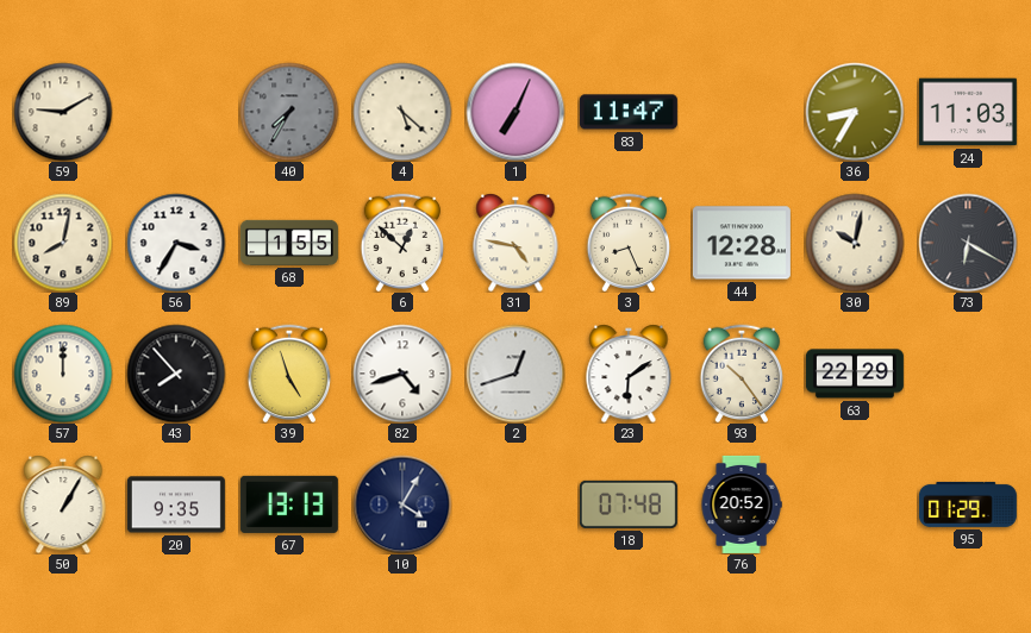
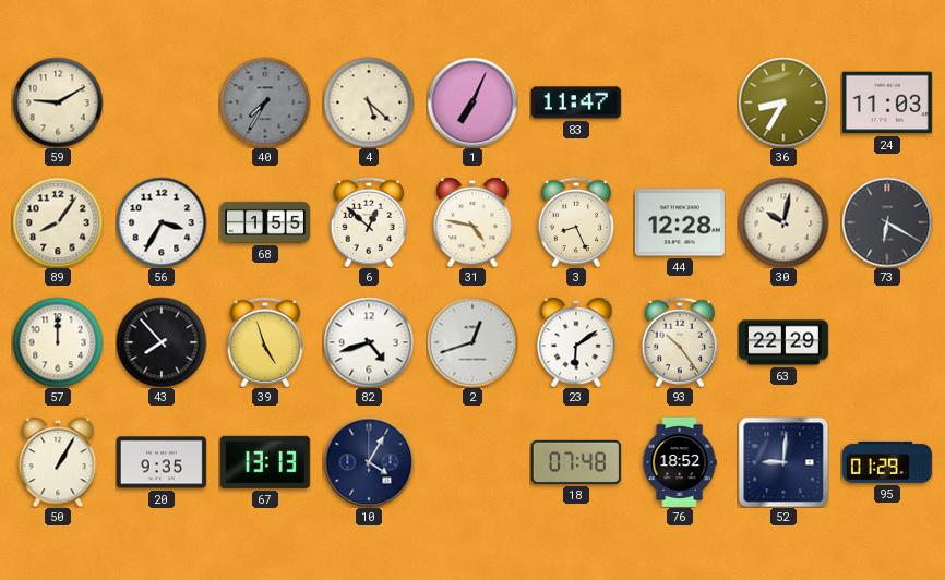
89: 8:02 -> 8:06
76: 20:52 -> 18:52
52: none -> 9:01
